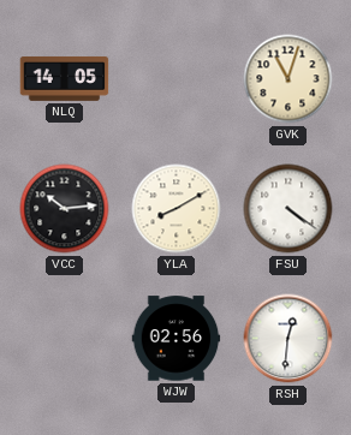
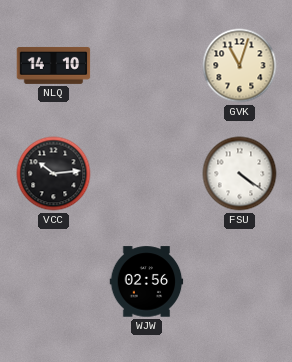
NLQ: 14:05 -> 14:10
YLA: 8:10 -> none
RSH: 12:31 -> none
